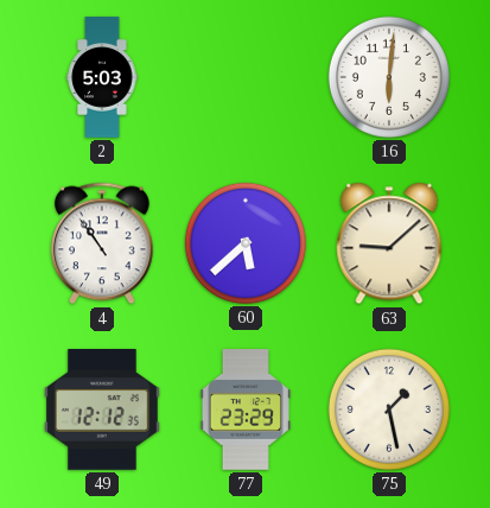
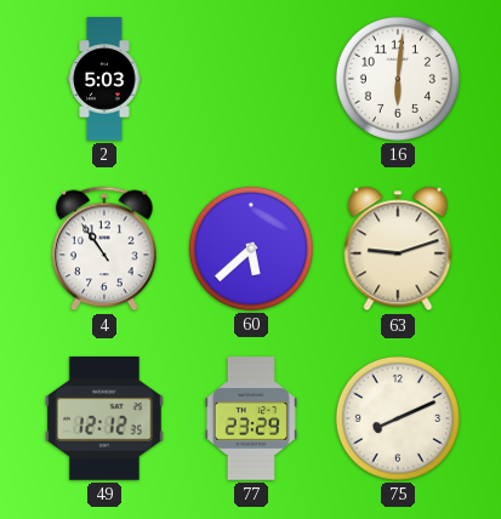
63: 9:08 -> 9:12
75: 1:28 -> 8:11
